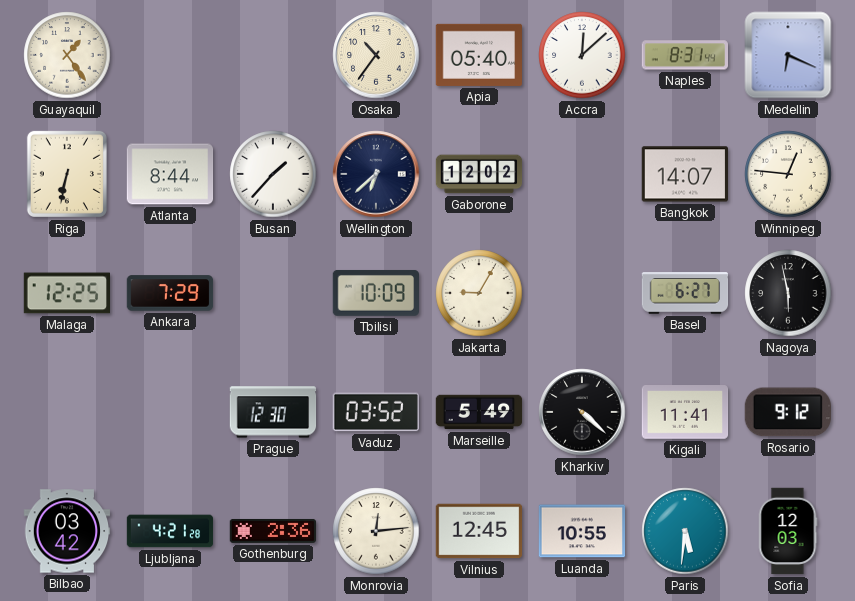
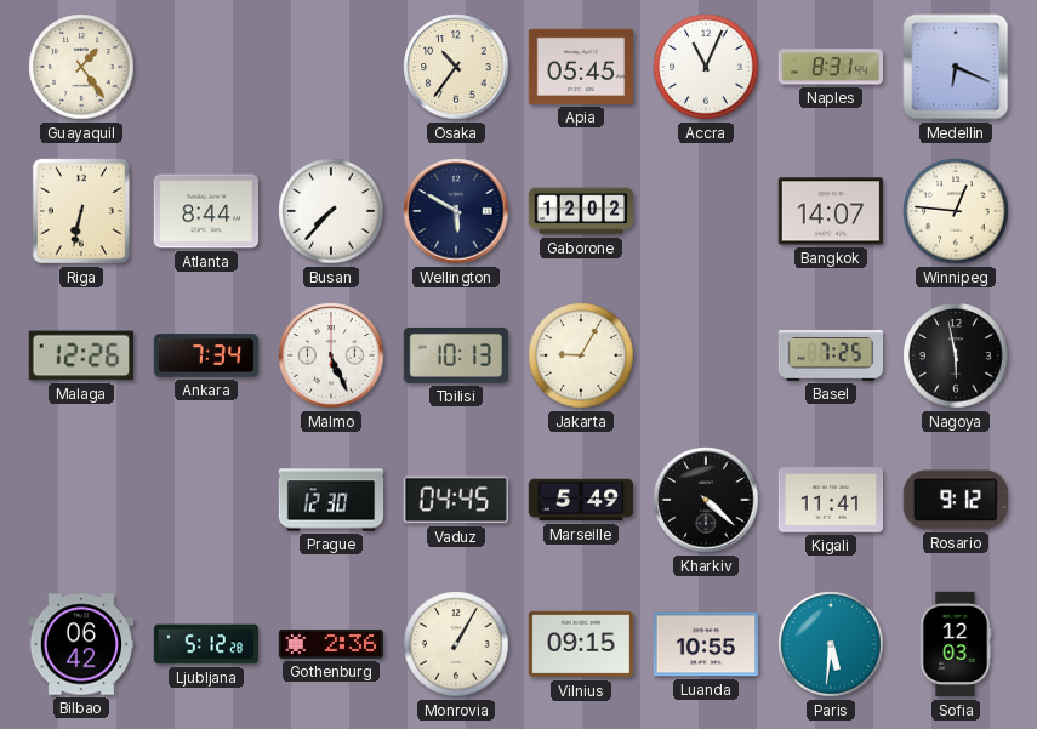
Apia: 05:40 -> 05:45
Accra: 12:08 -> 11:04
Busan: 1:37 -> 7:37
Wellington: 6:38 -> 5:50
Malaga: 12:25 -> 12:26
Ankara: 7:29 -> 7:34
Malmo: none -> 5:26
Tbilisi: 10:09 -> 10:13
Basel: 6:27 -> 7:25
Vaduz: 03:52 -> 04:45
Bilbao: 03:42 -> 06:42
Ljubljana: 4:21 -> 5:12
Monrovia: 12:14 -> 1:05
Vilnius: 12:45 -> 09:15
